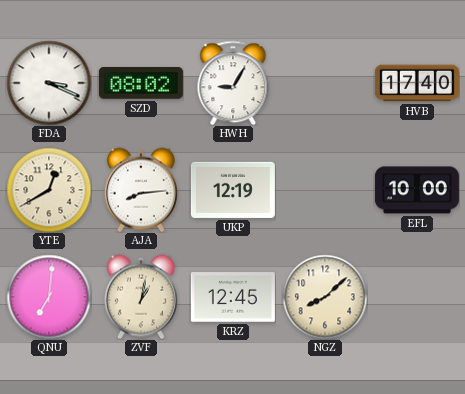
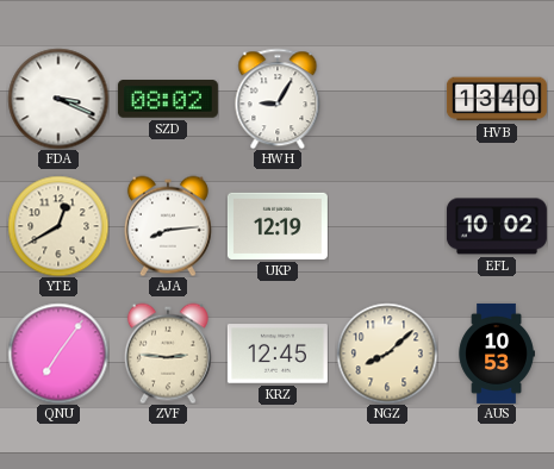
HVB: 17:40 -> 13:40
EFL: 10:00 -> 10:02
QNU: 7:01 -> 7:06
ZVF: 1:02 -> 2:46
AUS: none -> 10:53
